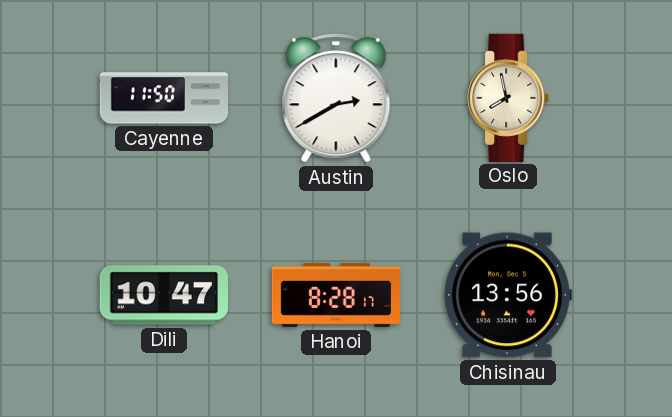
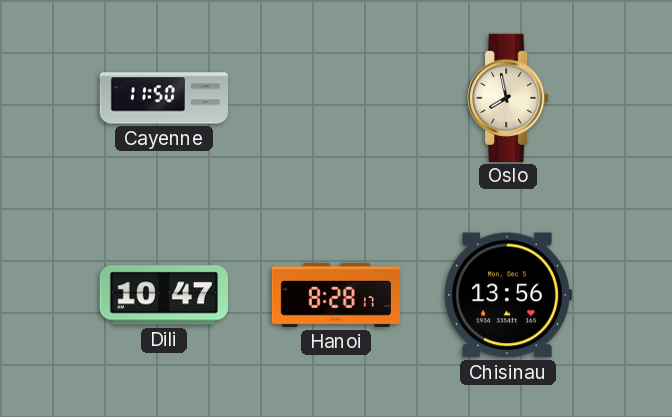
Austin: 2:40 -> none
